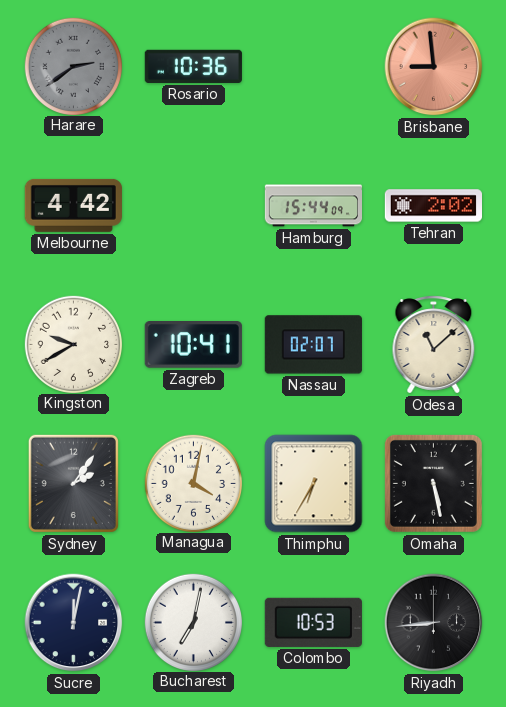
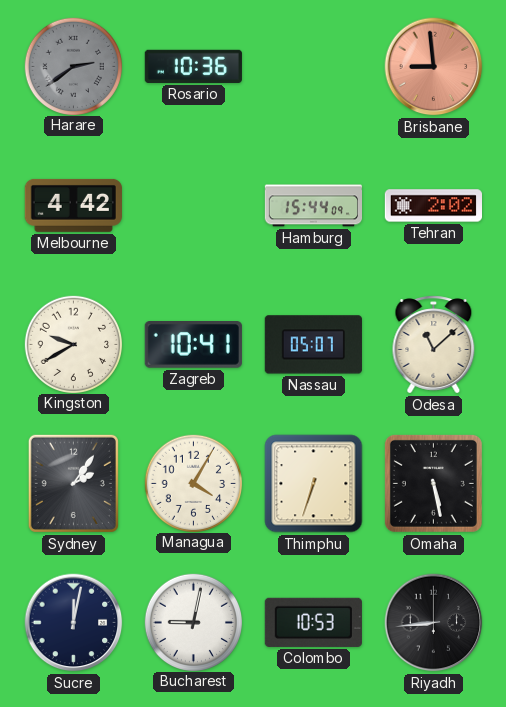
Nassau: 02:07 -> 05:07
Managua: 4:02 -> 4:05
Thimphu: 6:35 -> 6:33
Bucharest: 7:02 -> 9:02
